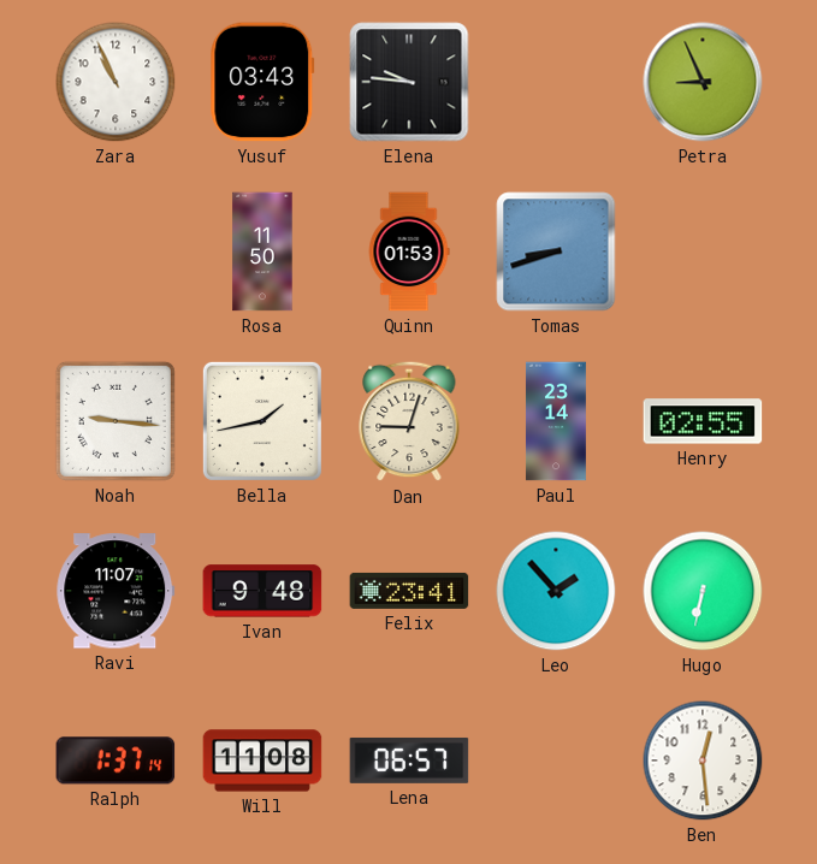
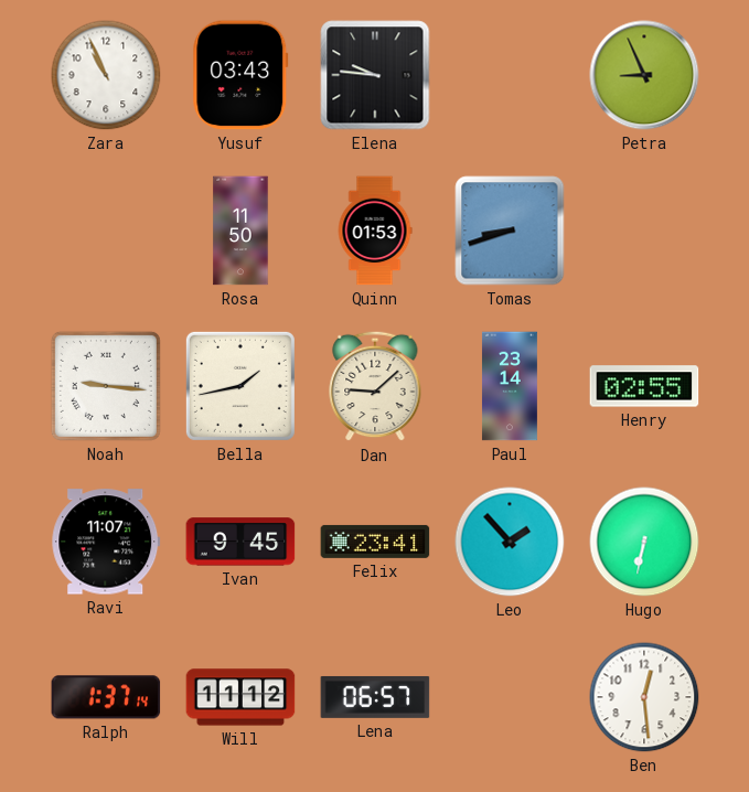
Dan: 9:03 -> 9:08
Ivan: 9:48 -> 9:45
Will: 11:08 -> 11:12
